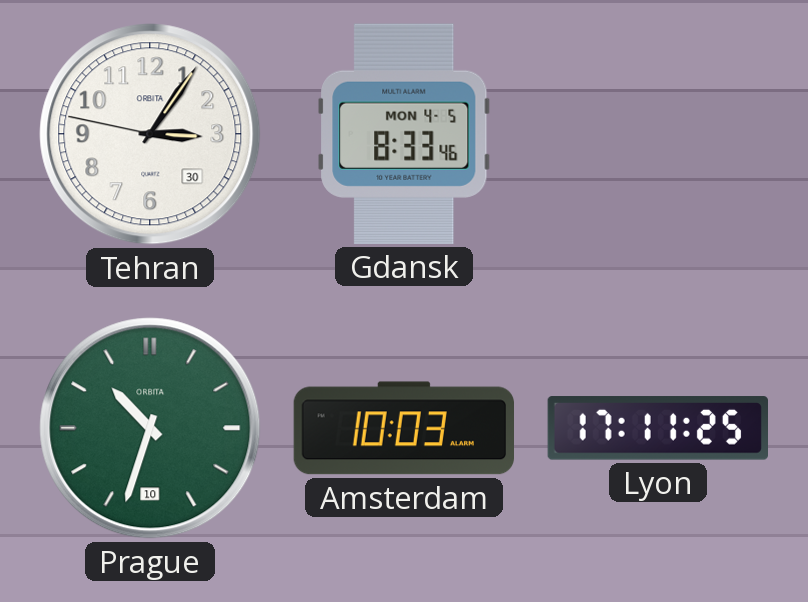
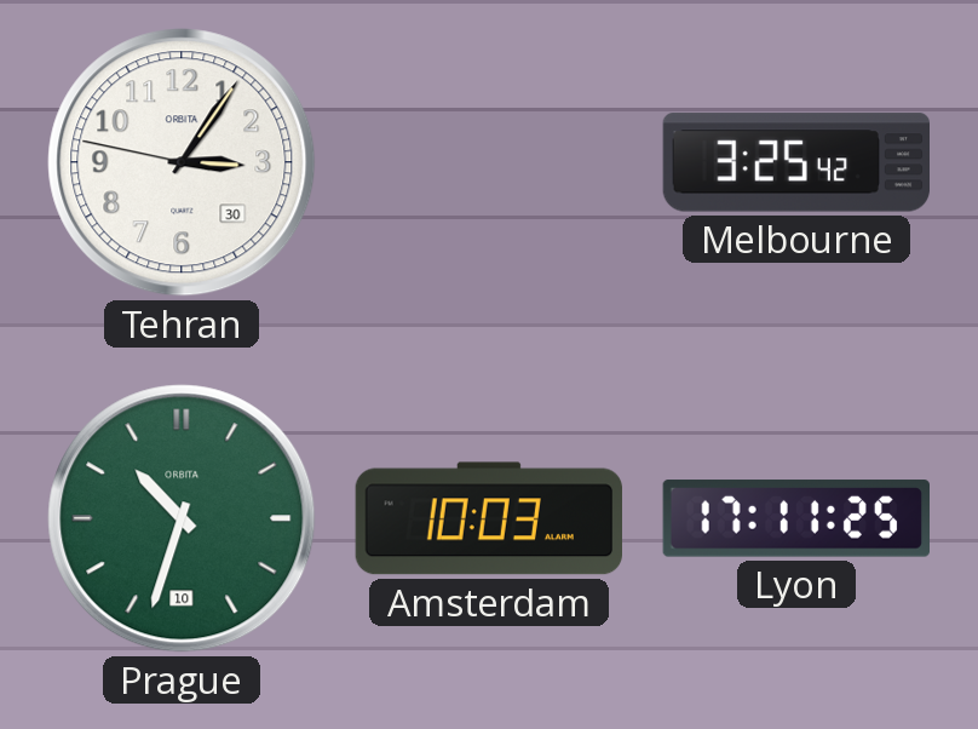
Gdansk: 8:33 -> none
Melbourne: none -> 3:25
